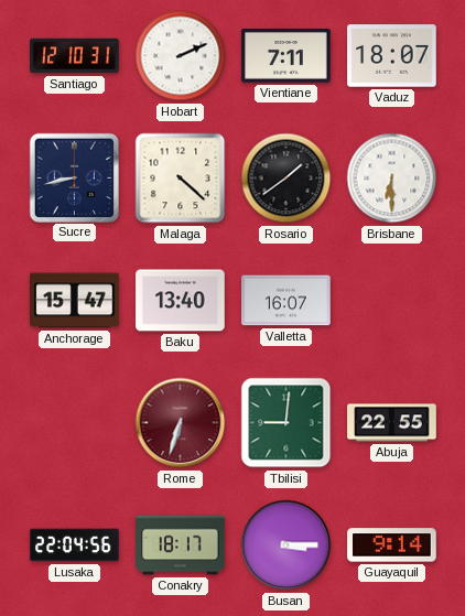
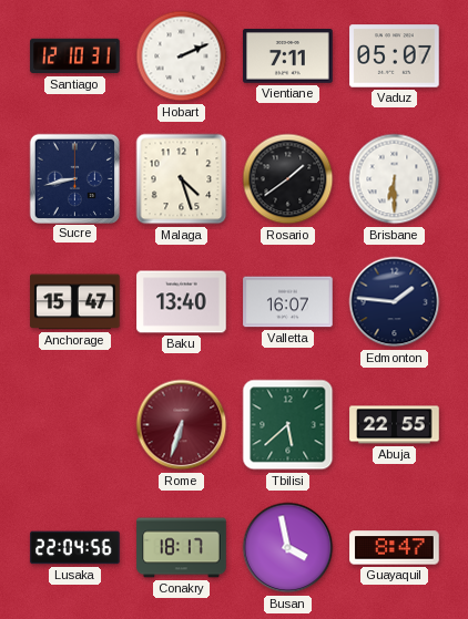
Vaduz: 18:07 -> 05:07
Malaga: 4:22 -> 4:27
Edmonton: none -> 1:46
Tbilisi: 9:01 -> 5:38
Busan: 3:15 -> 3:58
Guayaquil: 9:14 -> 8:47
